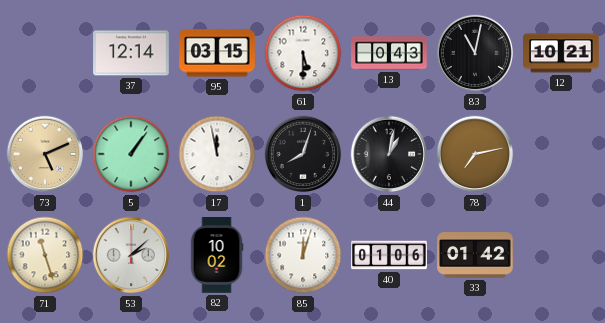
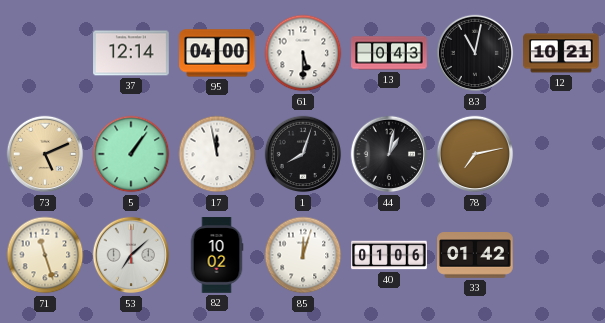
95: 03:15 -> 04:00
53: 2:08 -> 7:08
